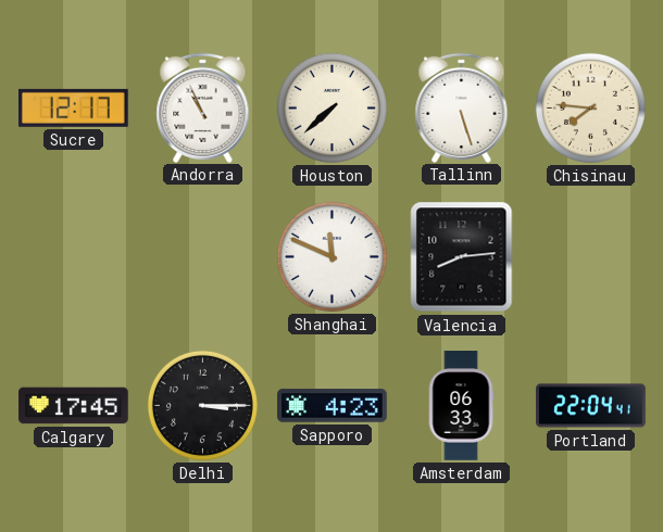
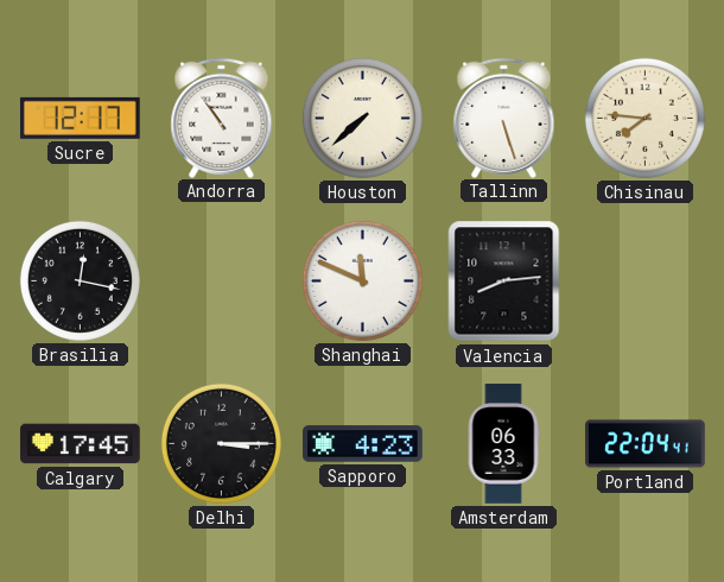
Andorra: 10:56 -> 10:54
Brasilia: none -> 12:17
